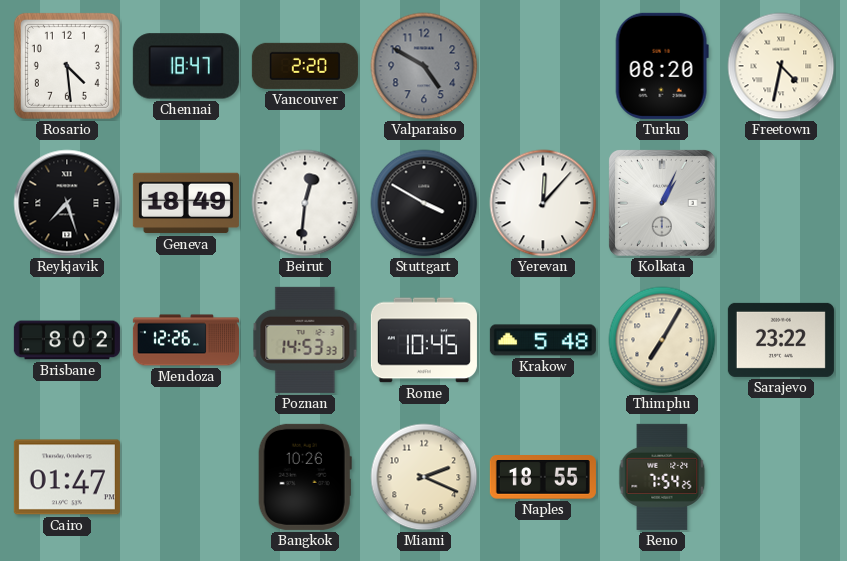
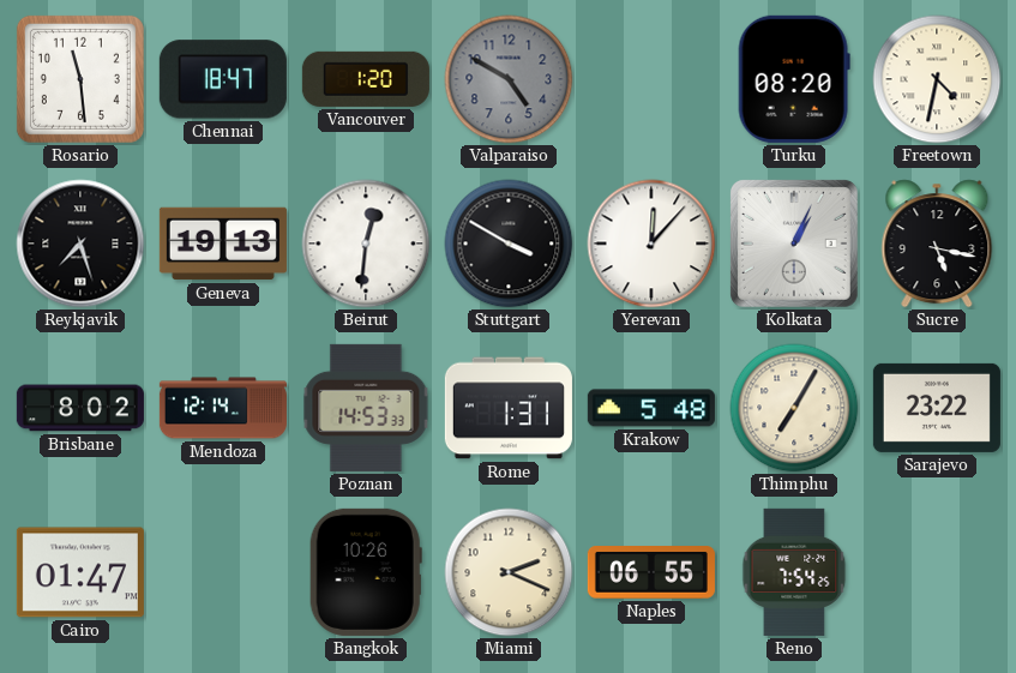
Rosario: 4:29 -> 11:29
Vancouver: 2:20 -> 1:20
Geneva: 18:49 -> 19:13
Sucre: none -> 5:17
Mendoza: 12:26 -> 12:14
Rome: 10:45 -> 1:31
Naples: 18:55 -> 06:55
